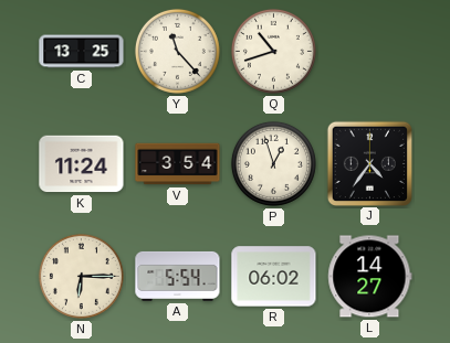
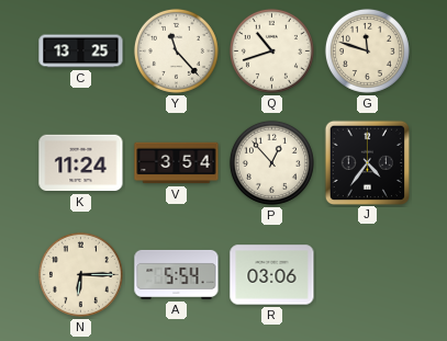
G: none -> 11:48
P: 12:57 -> 12:53
R: 06:02 -> 03:06
L: 14:27 -> none
